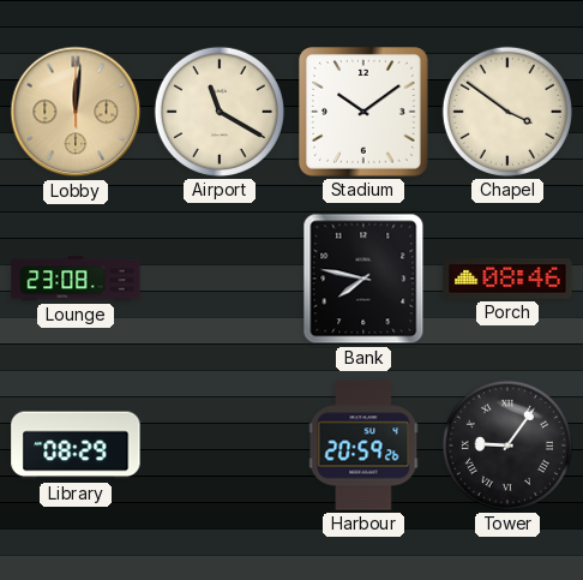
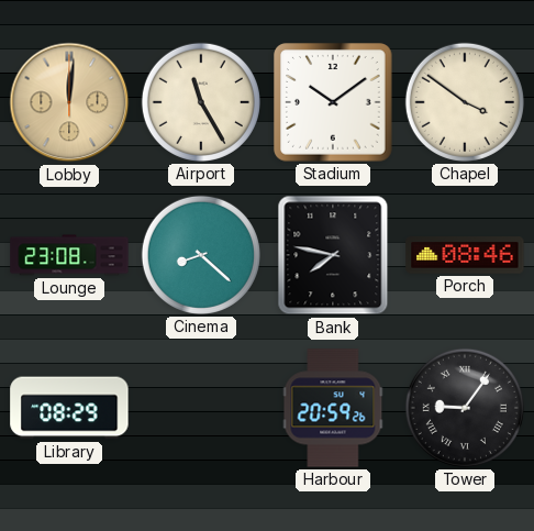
Airport: 11:20 -> 11:25
Cinema: none -> 8:22
